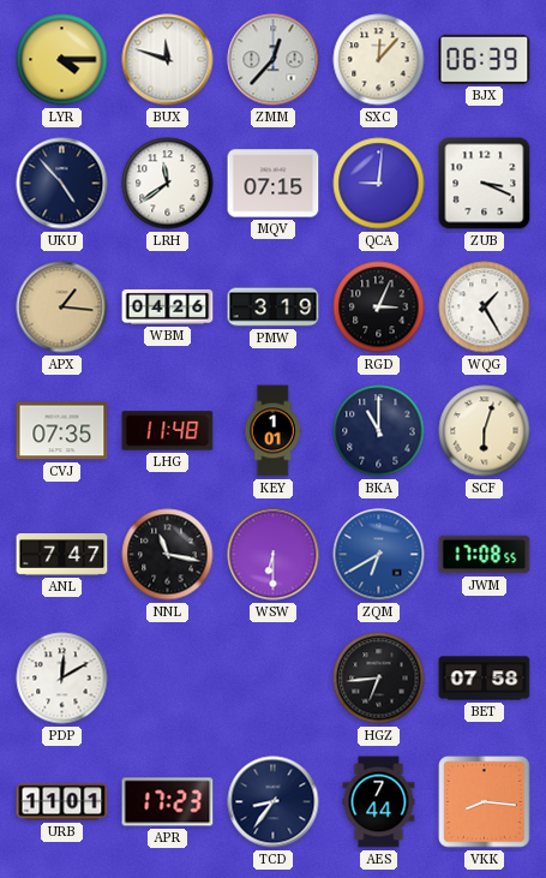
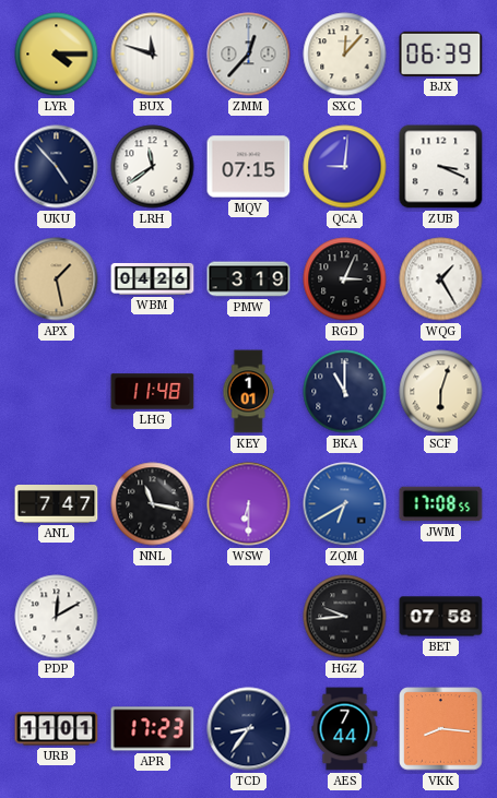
APX: 1:16 -> 1:28
CVJ: 07:35 -> none
HGZ: 6:44 -> 9:44
